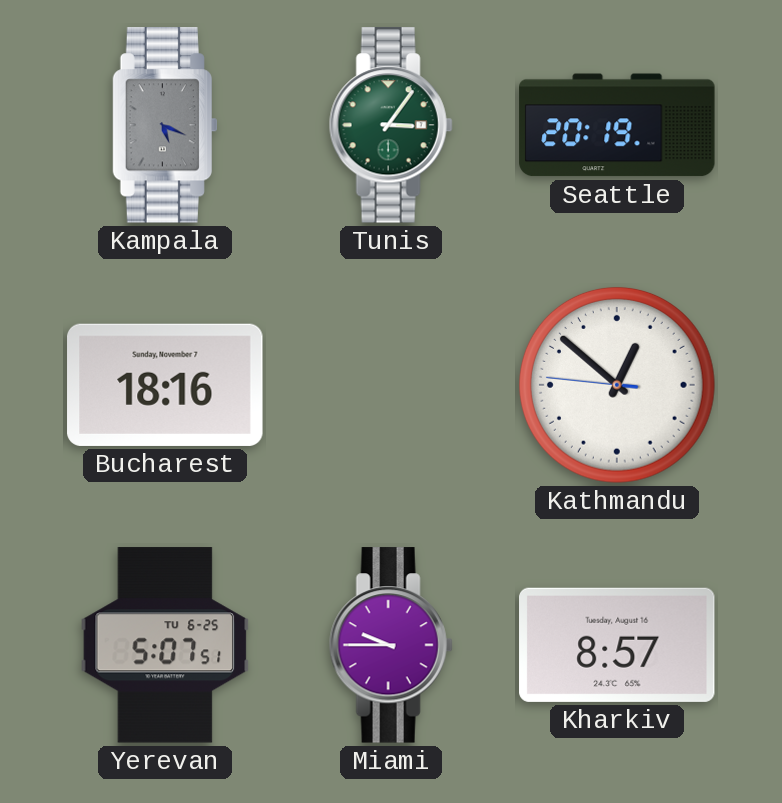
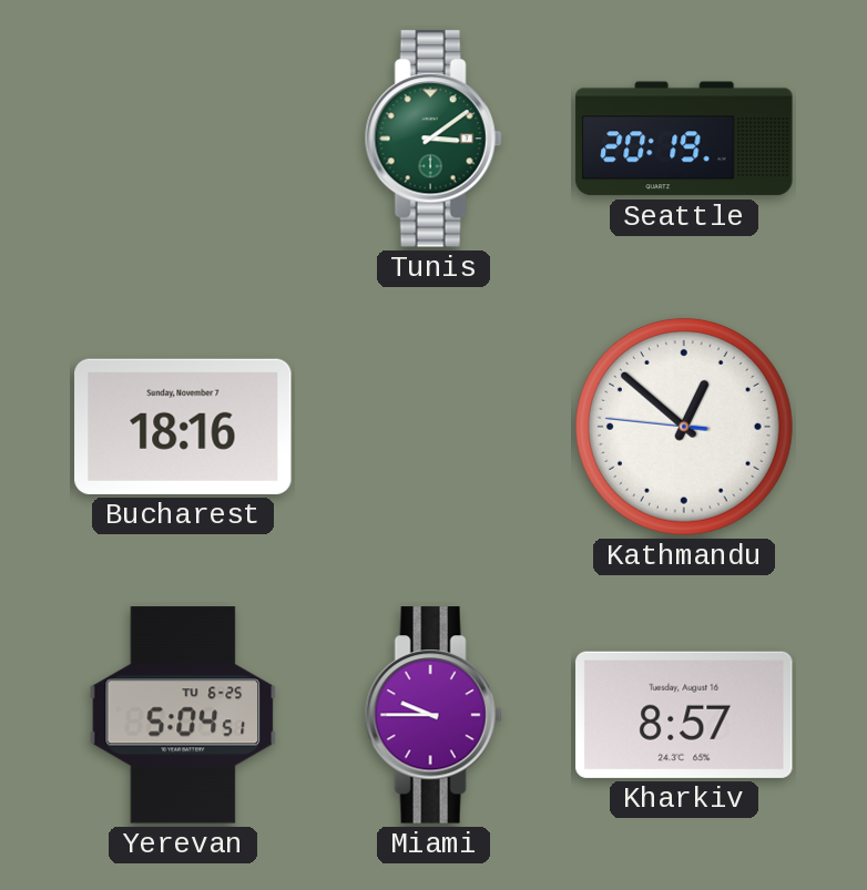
Kampala: 5:19 -> none
Tunis: 3:06 -> 3:09
Yerevan: 5:07 -> 5:04
